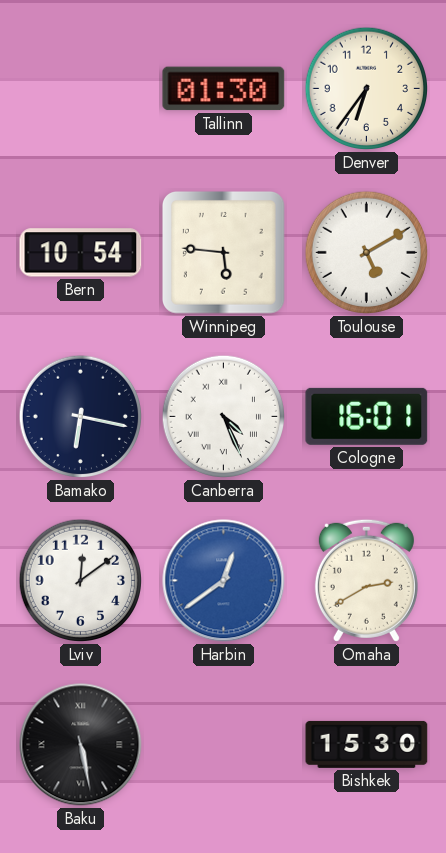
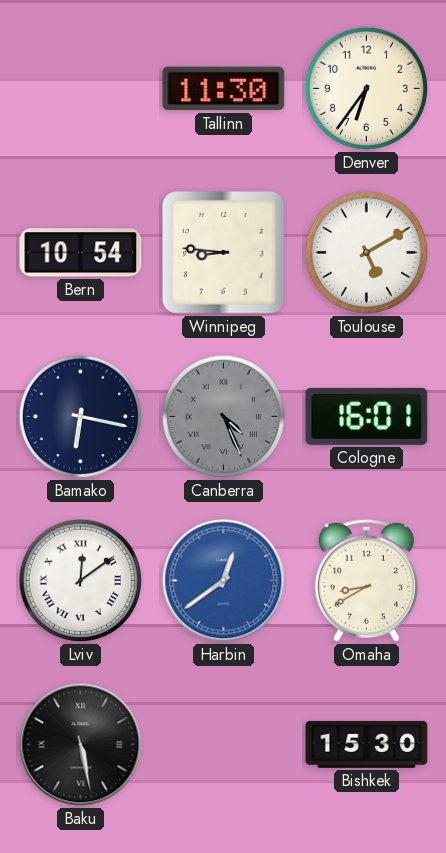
Tallinn: 01:30 -> 11:30
Winnipeg: 5:46 -> 8:46
Canberra dial: white -> grey
Lviv numerals: Arabic -> Roman
Omaha: 2:40 -> 8:40
